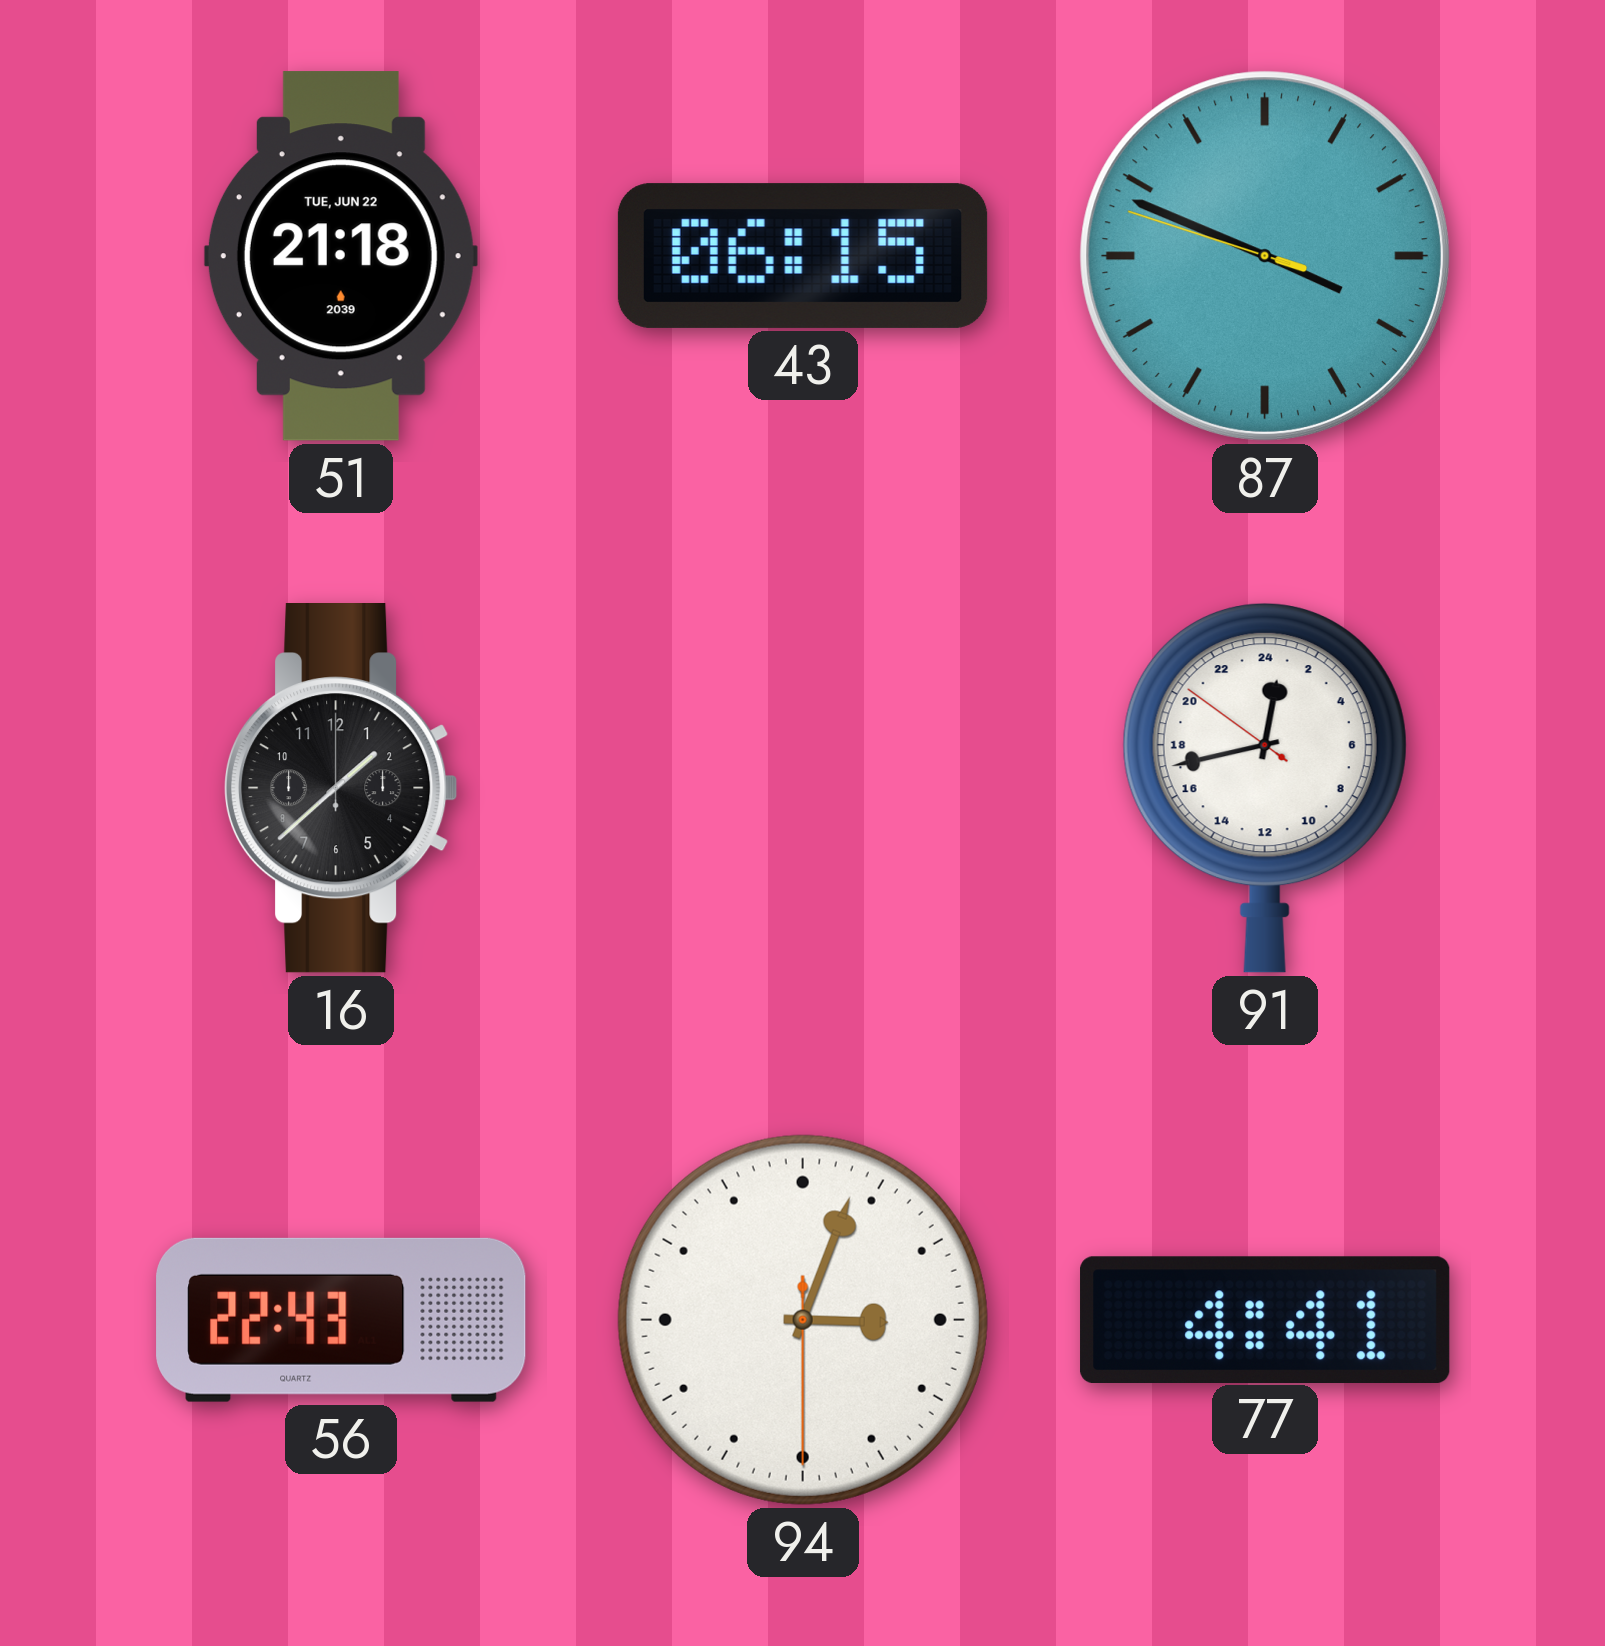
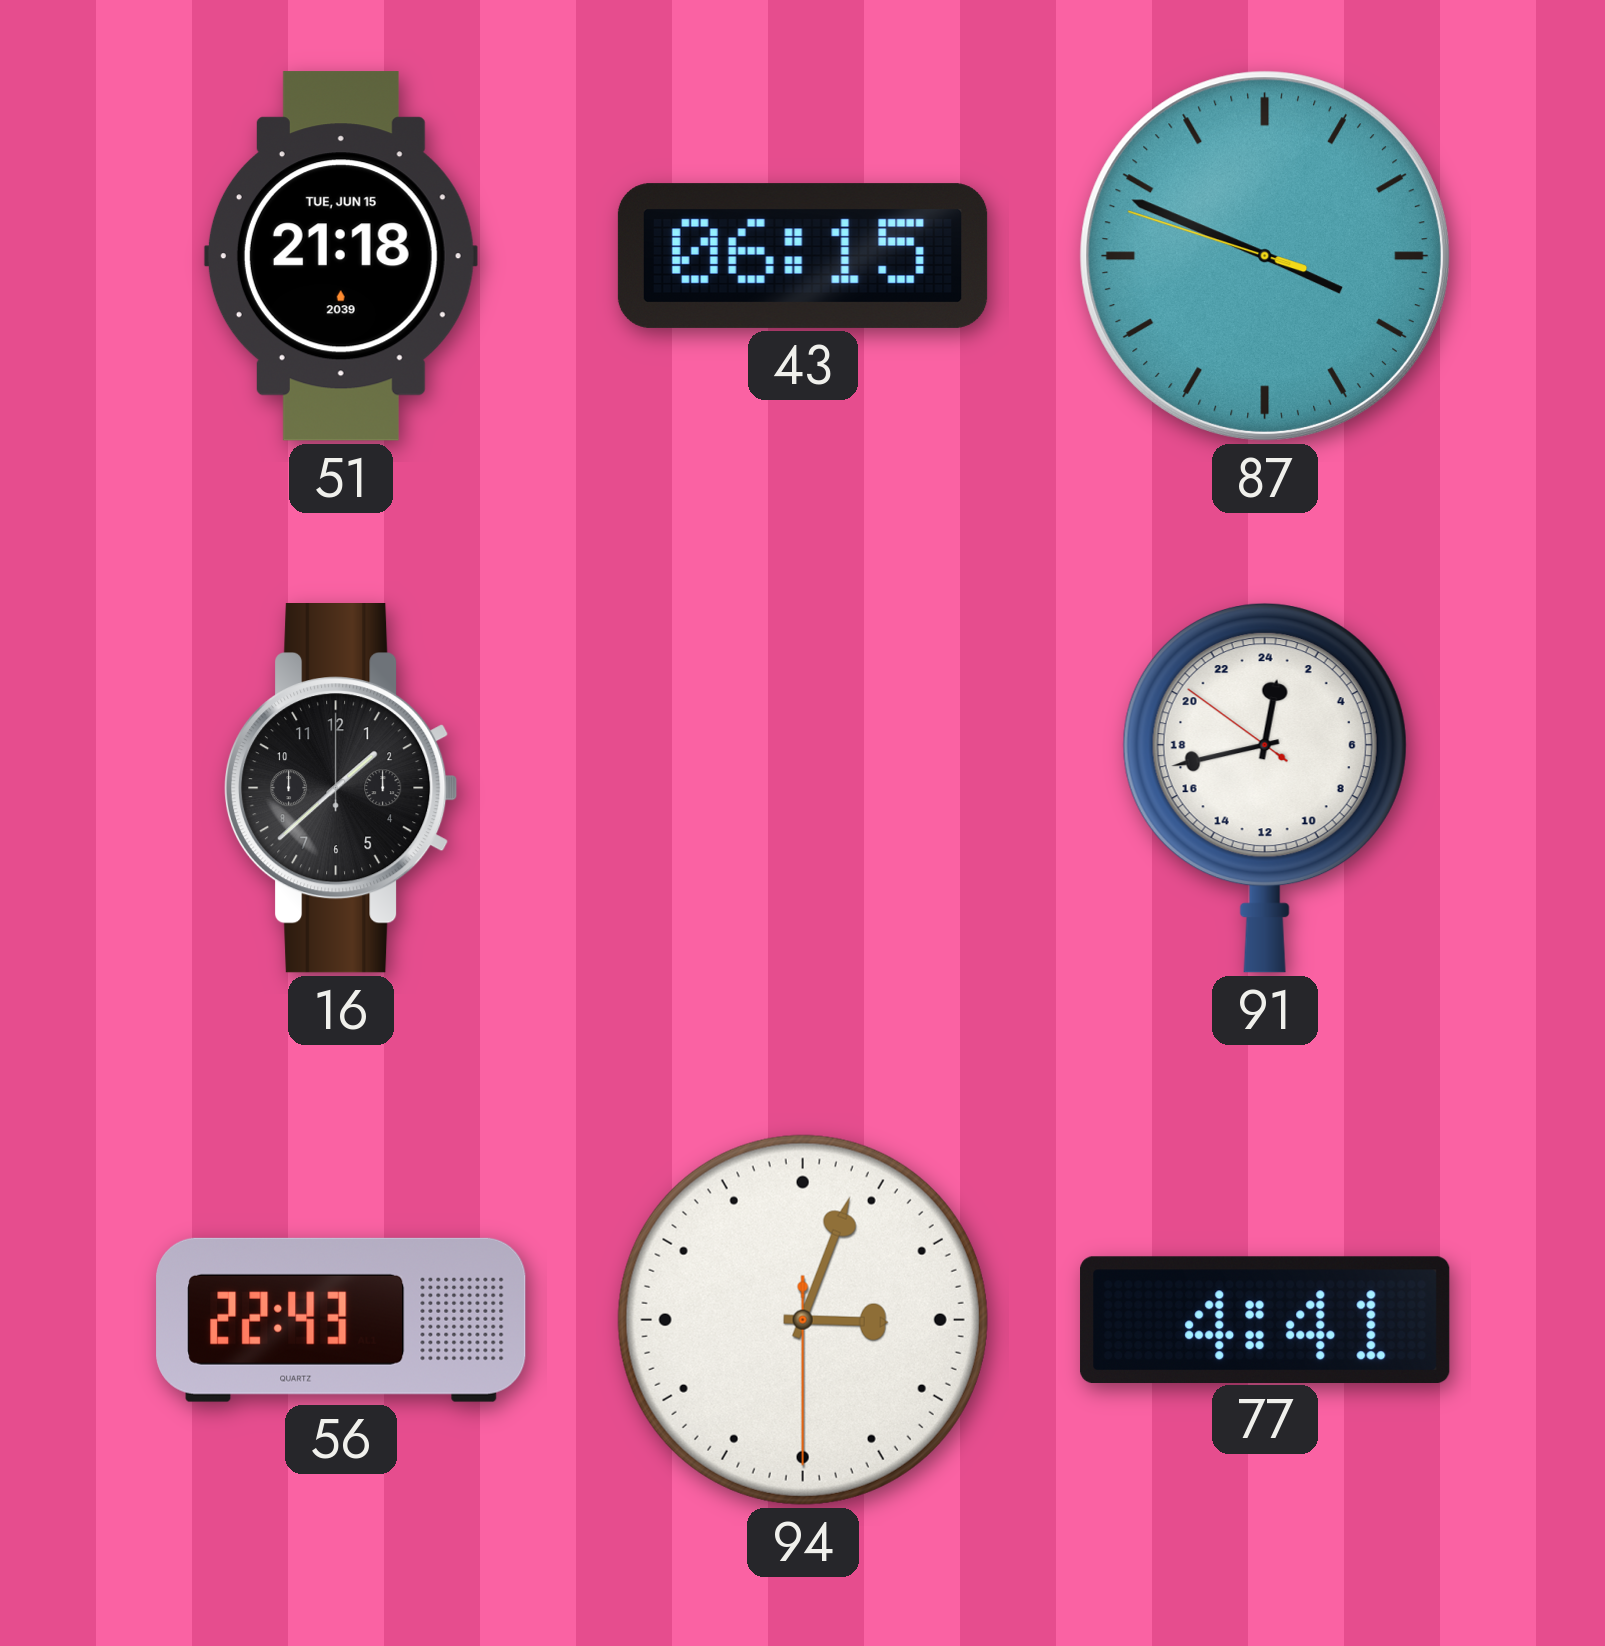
51 date: TUE, JUN 22 -> TUE, JUN 15
